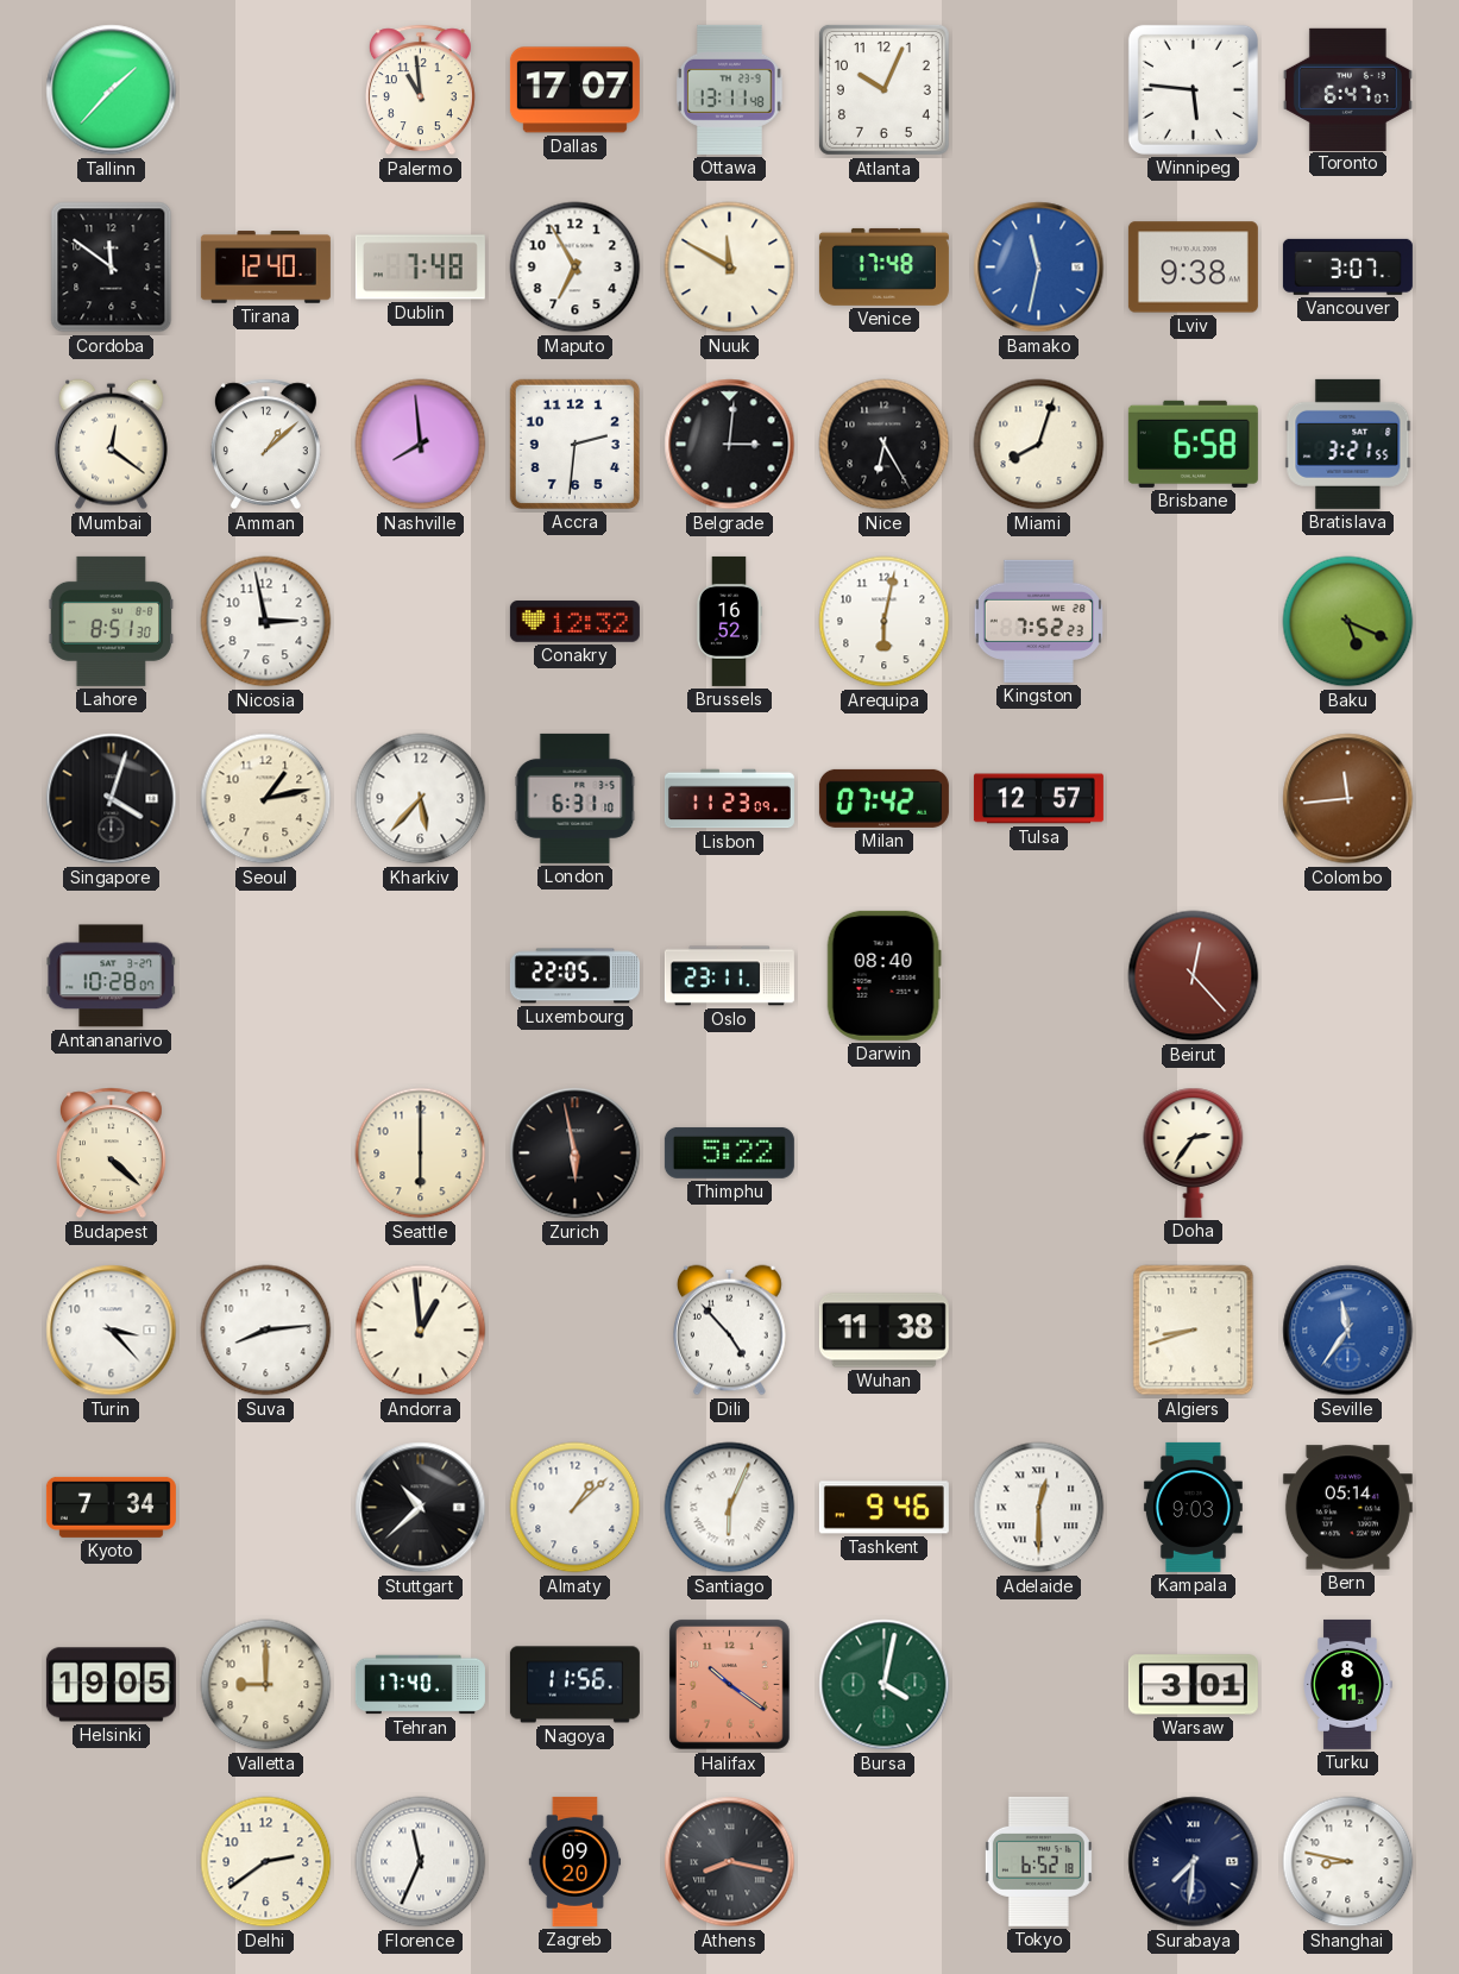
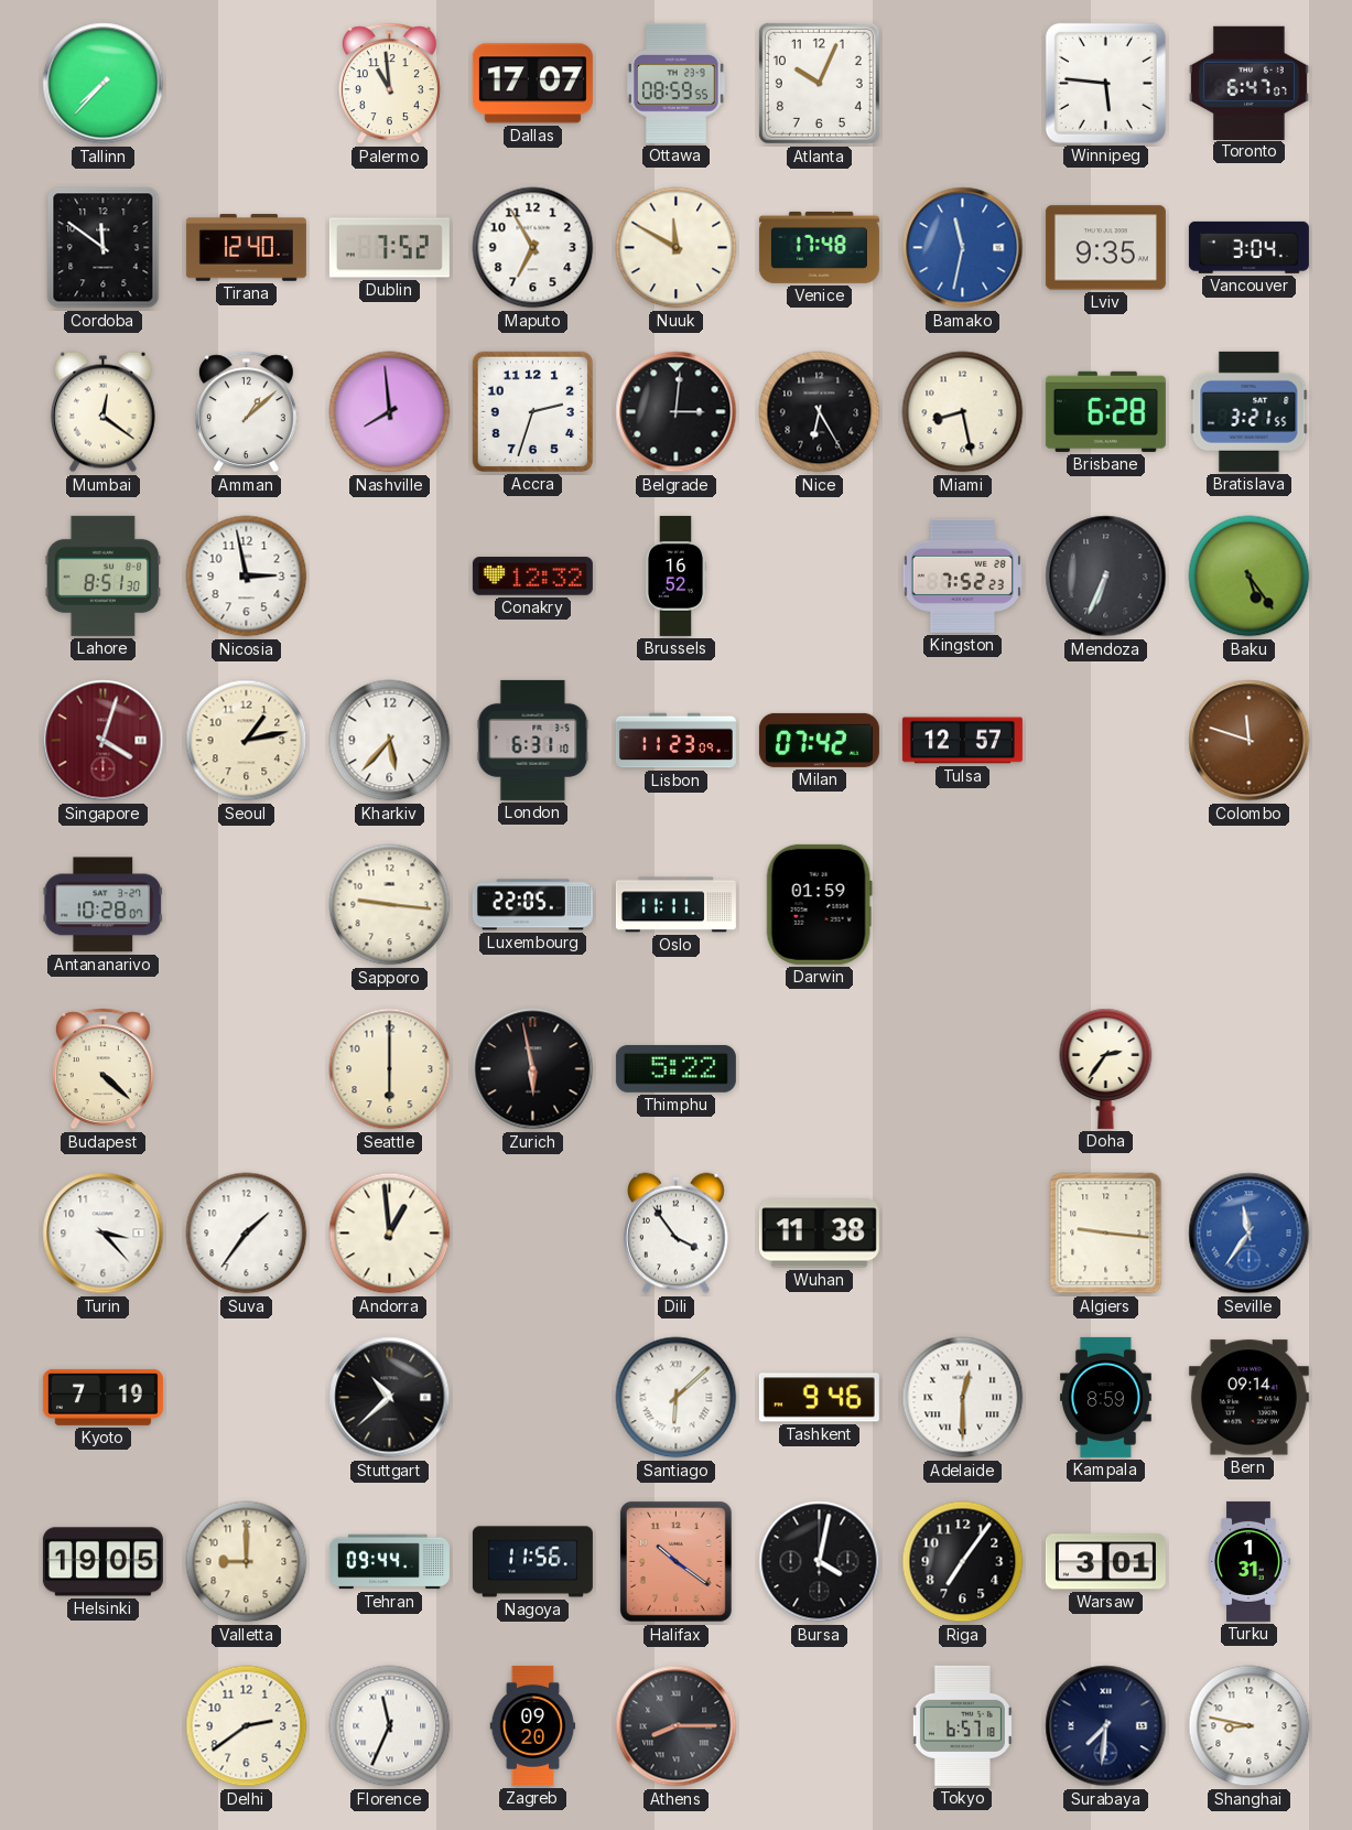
Tallinn: 1:37 -> 7:37
Ottawa: 13:11 -> 08:59
Dublin: 7:48 -> 7:52
Lviv: 9:38 -> 9:35
Vancouver: 3:07 -> 3:04
Accra: 2:31 -> 2:33
Miami: 8:03 -> 8:28
Brisbane: 6:58 -> 6:28
Arequipa: 6:02 -> none
Mendoza: none -> 6:34
Baku: 5:19 -> 5:24
Singapore dial: black -> burgundy
Colombo: 11:44 -> 11:48
Sapporo: none -> 9:16
Oslo: 23:11 -> 11:11
Darwin: 08:40 -> 01:59
Beirut: 12:23 -> none
Suva: 8:14 -> 1:36
Dili: 4:53 -> 3:54
Algiers: 8:42 -> 9:16
Kyoto: 7:34 -> 7:19
Almaty: 1:08 -> none
Santiago: 6:04 -> 6:08
Kampala: 9:03 -> 8:59
Bern: 05:14 -> 09:14
Tehran: 17:40 -> 09:44
Bursa dial: green -> black
Riga: none -> 7:06
Turku: 8:11 -> 1:31
Athens: 8:17 -> 8:15
Tokyo: 6:52 -> 6:57
